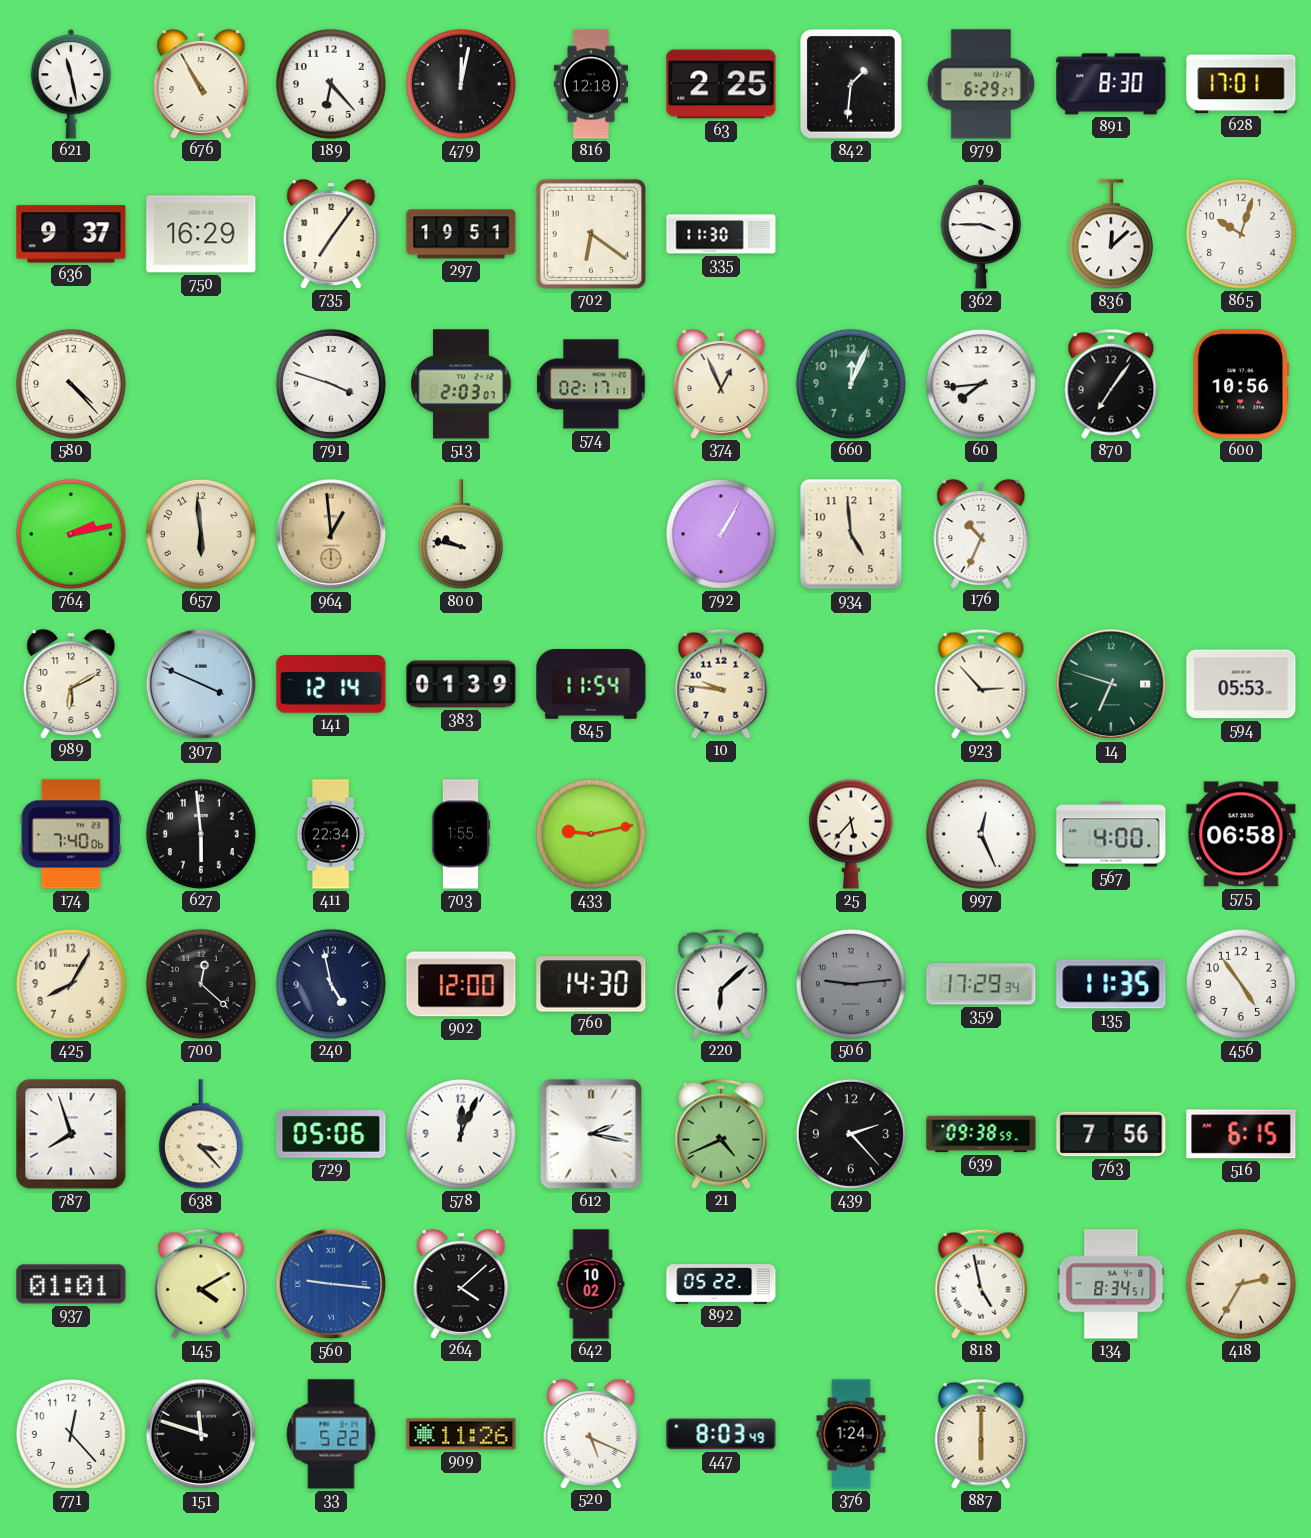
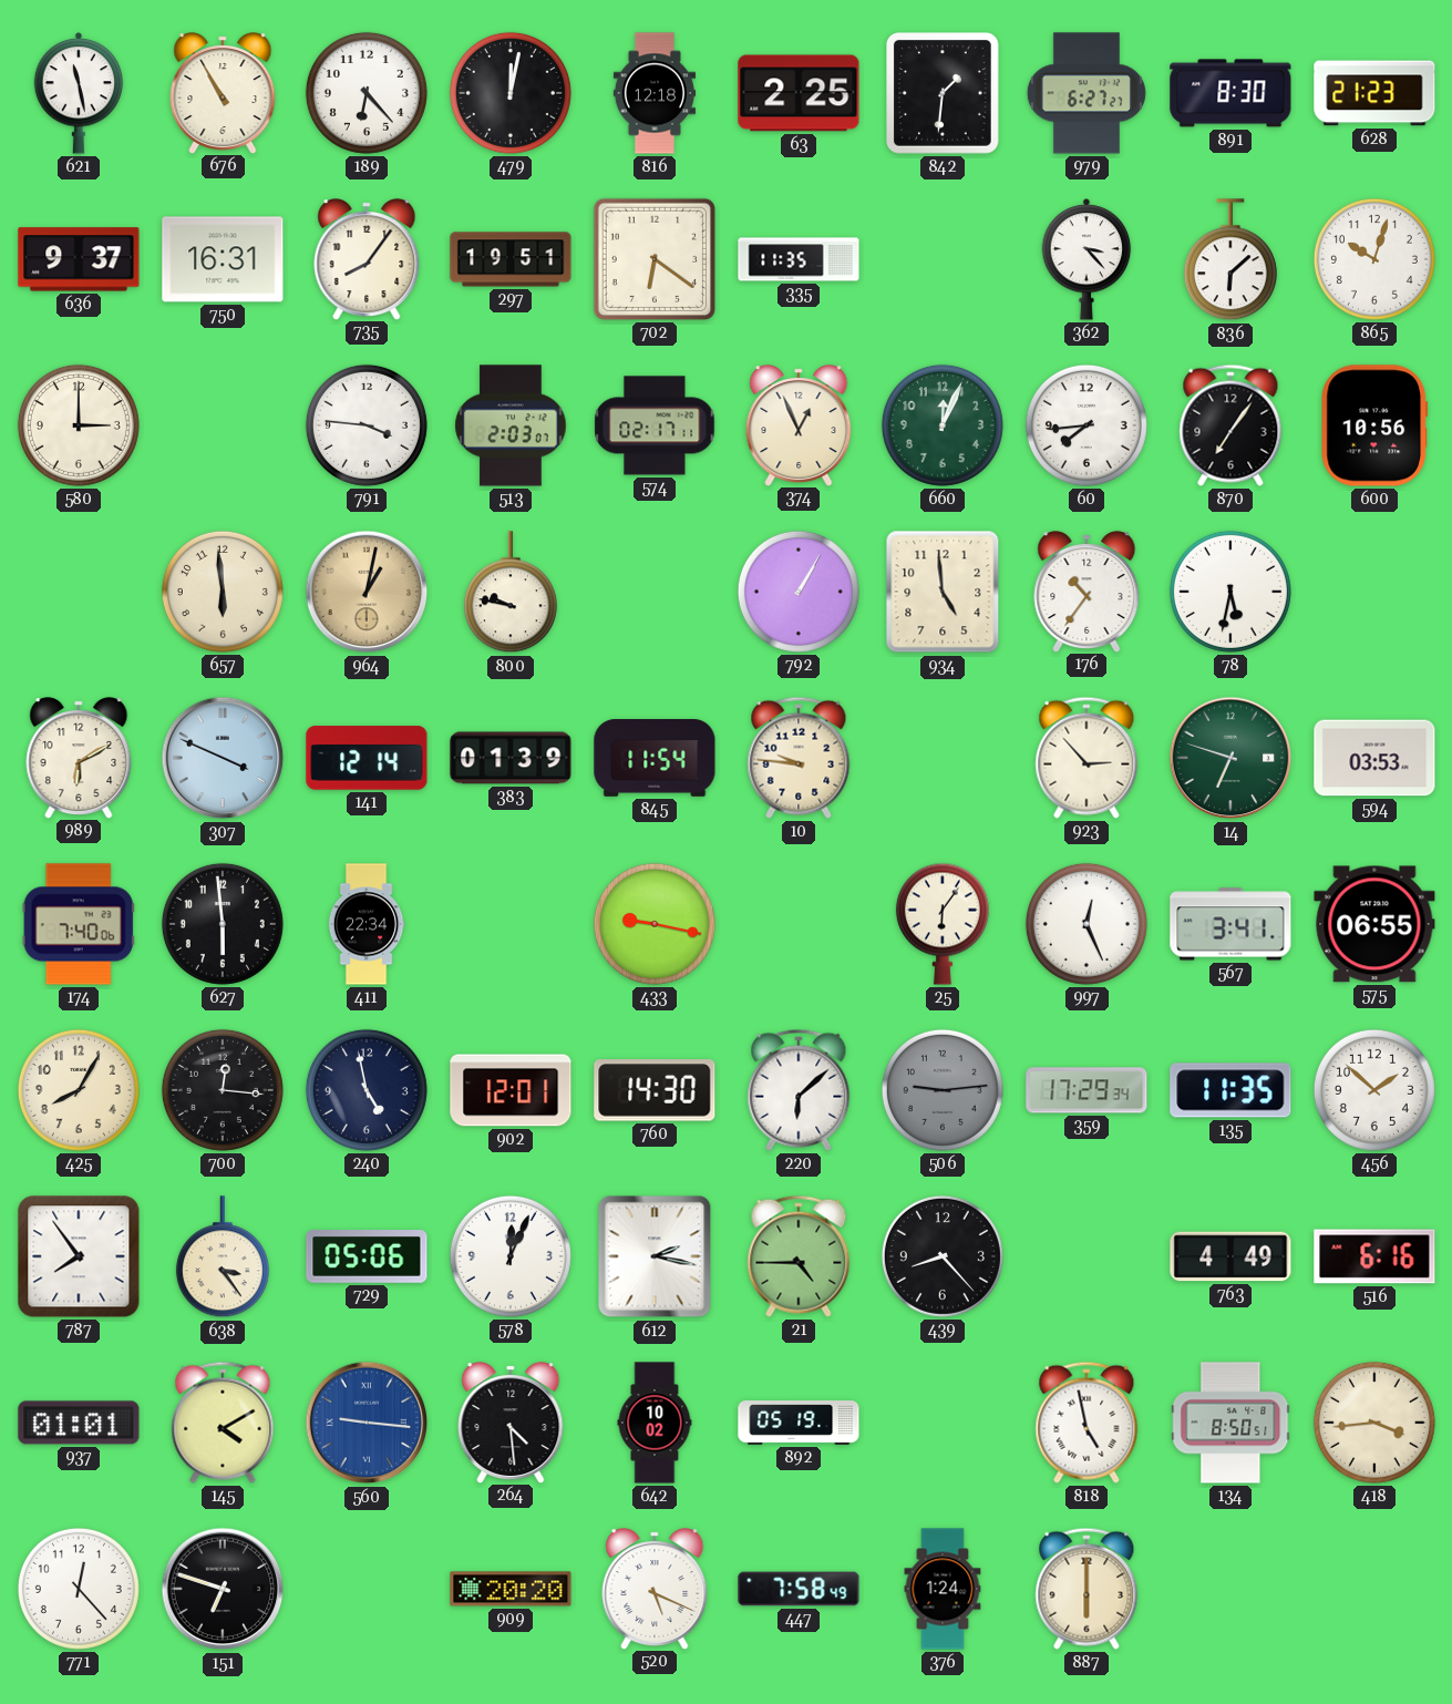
979: 6:29 -> 6:27
628: 17:01 -> 21:23
750: 16:29 -> 16:31
735: 7:06 -> 8:06
335: 11:30 -> 11:35
362: 3:45 -> 3:23
836: 12:08 -> 6:08
580: 4:23 -> 3:00
791: 3:48 -> 3:46
764: 2:13 -> none
964: 12:59 -> 1:02
176: 10:34 -> 10:36
78: none -> 5:32
594: 05:53 -> 03:53
703: 1:55 -> none
433: 9:13 -> 9:17
25: 5:37 -> 6:06
567: 4:00 -> 3:41
575: 06:58 -> 06:55
700: 12:22 -> 12:16
902: 12:00 -> 12:01
456: 4:54 -> 1:52
787: 7:57 -> 7:54
638: 3:23 -> 3:24
21: 4:41 -> 4:45
439: 2:23 -> 8:23
639: 09:38 -> none
763: 7:56 -> 4:49
516: 6:15 -> 6:16
264: 4:08 -> 4:29
892: 05:22 -> 05:19
134: 8:34 -> 8:50
418: 2:35 -> 3:44
151: 11:48 -> 6:48
33: 5:22 -> none
909: 11:26 -> 20:20
447: 8:03 -> 7:58
